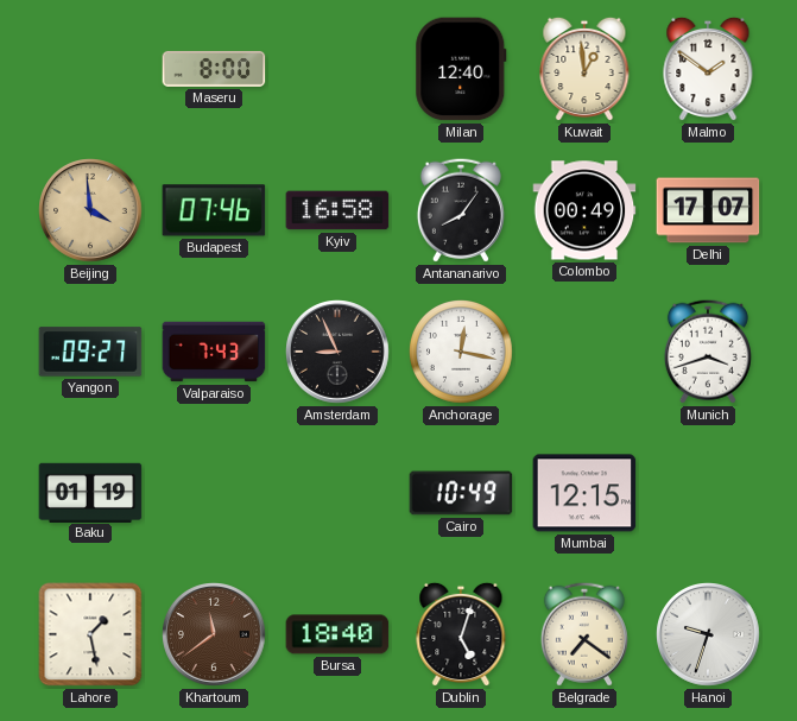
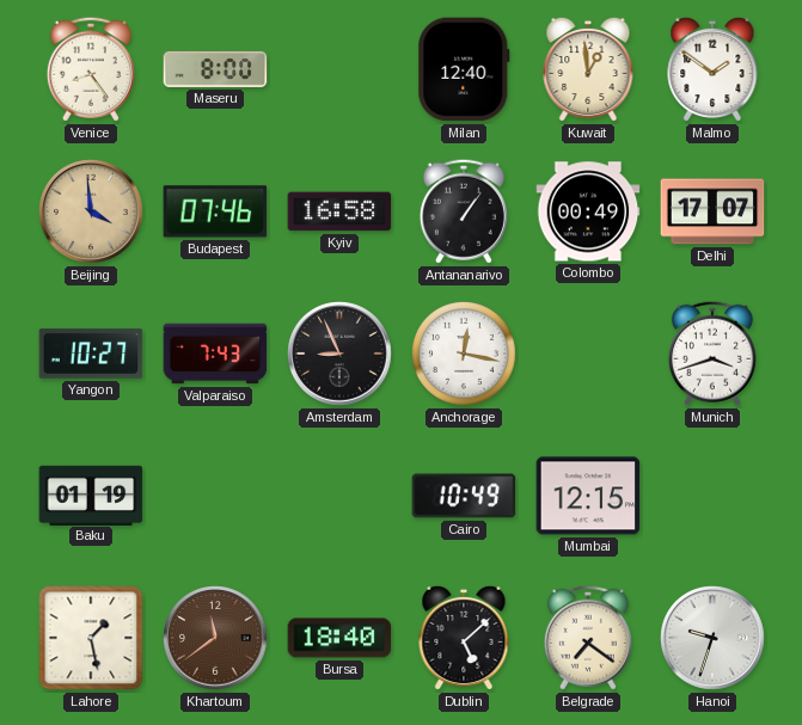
Venice: none -> 8:24
Antananarivo: 8:06 -> 1:06
Yangon: 09:27 -> 10:27
Dublin: 5:03 -> 5:08
